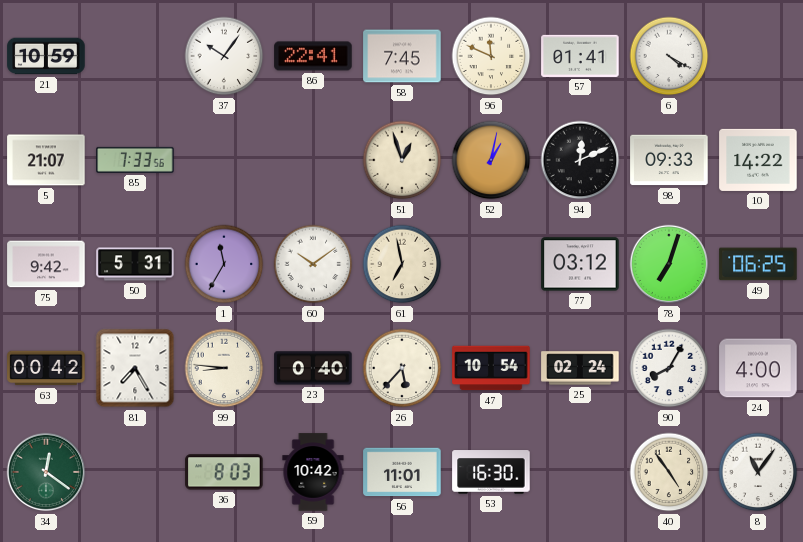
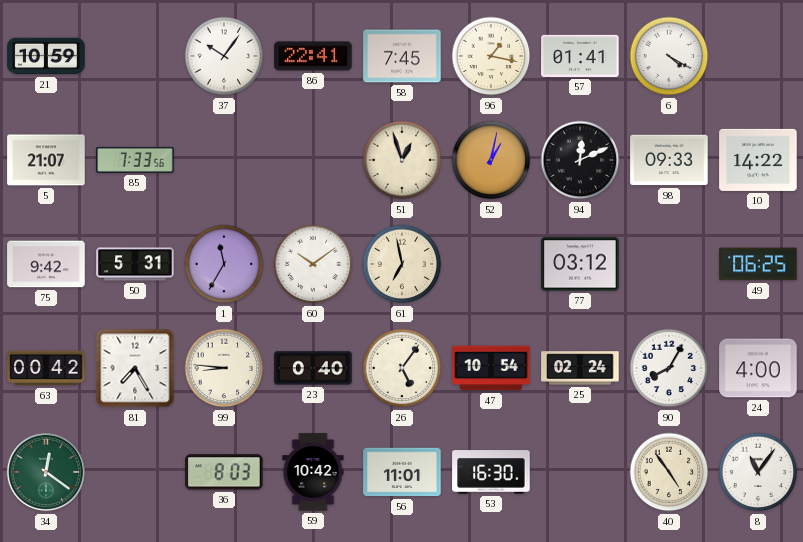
96: 11:49 -> 1:17
78: 7:03 -> none
26: 5:37 -> 5:06
